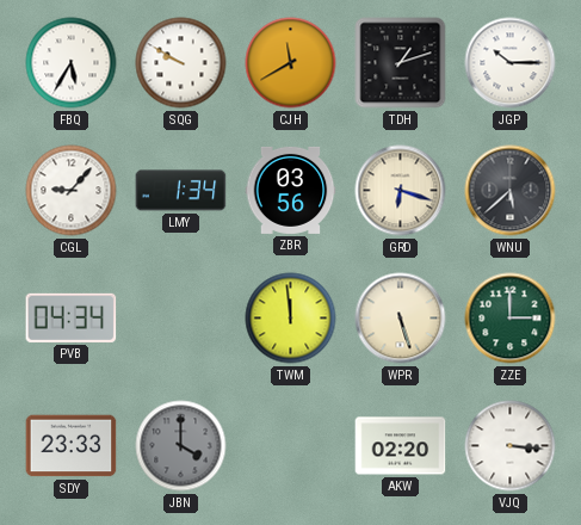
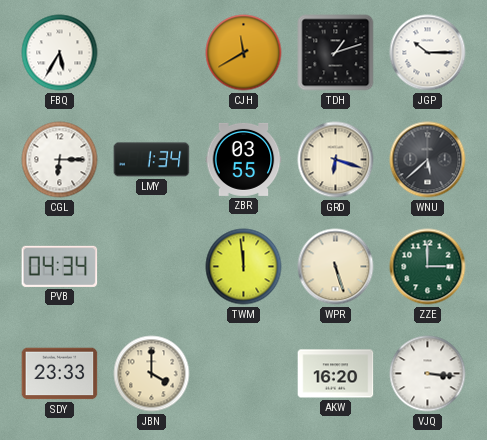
SQG: 9:50 -> none
CGL: 9:07 -> 6:15
ZBR: 03:56 -> 03:55
JBN dial: grey -> cream
AKW: 02:20 -> 16:20
